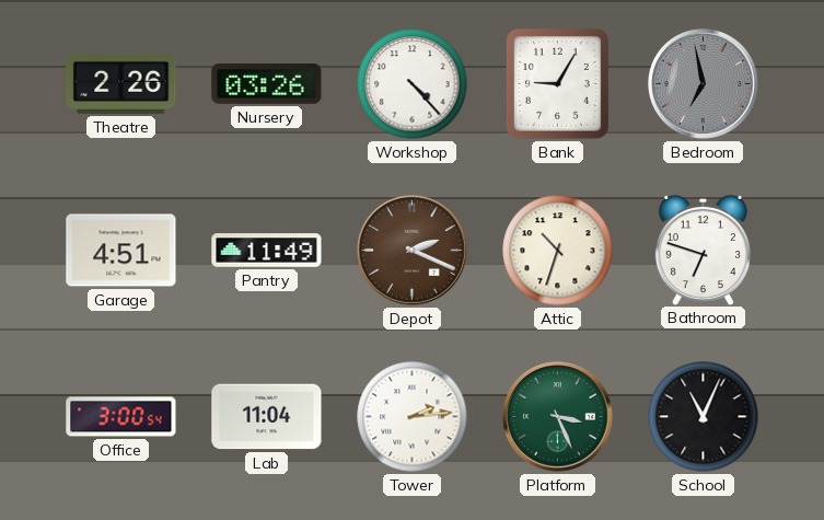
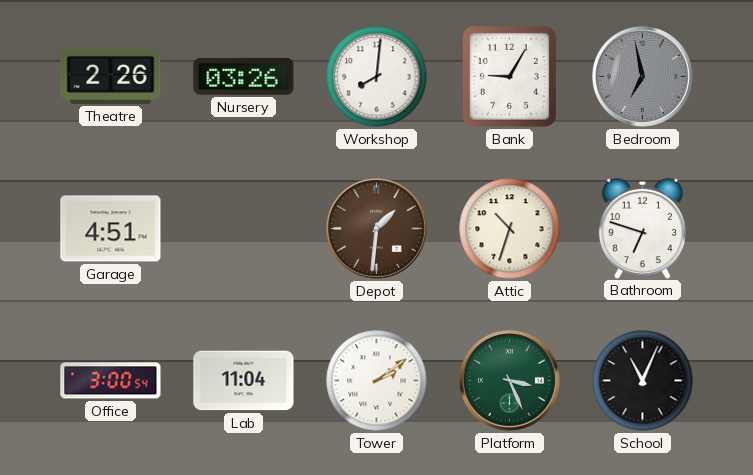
Workshop: 4:23 -> 8:01
Pantry: 11:49 -> none
Depot: 2:19 -> 1:31
Tower: 2:14 -> 2:09
